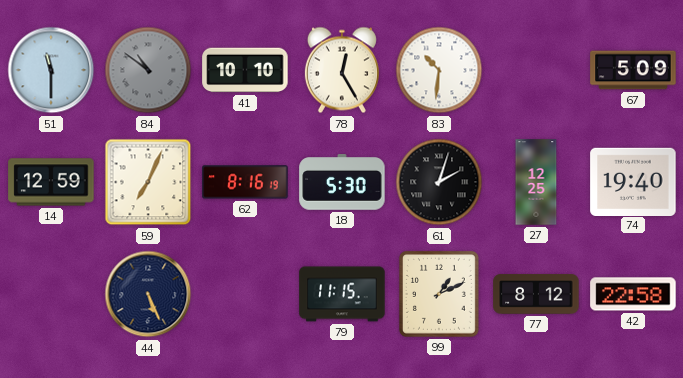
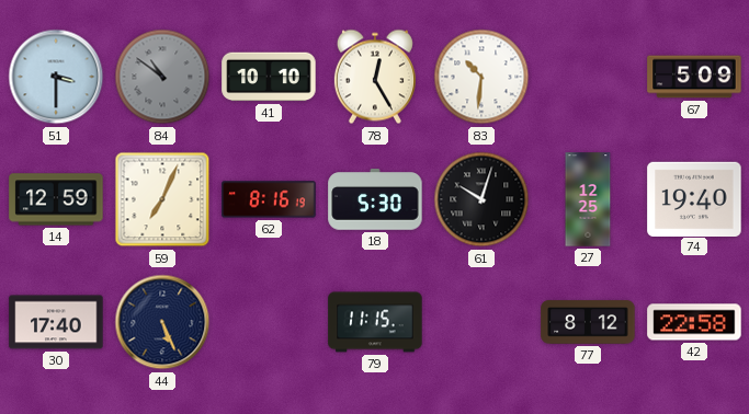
51: 11:30 -> 3:30
61: 2:03 -> 10:03
30: none -> 17:40
99: 1:11 -> none
